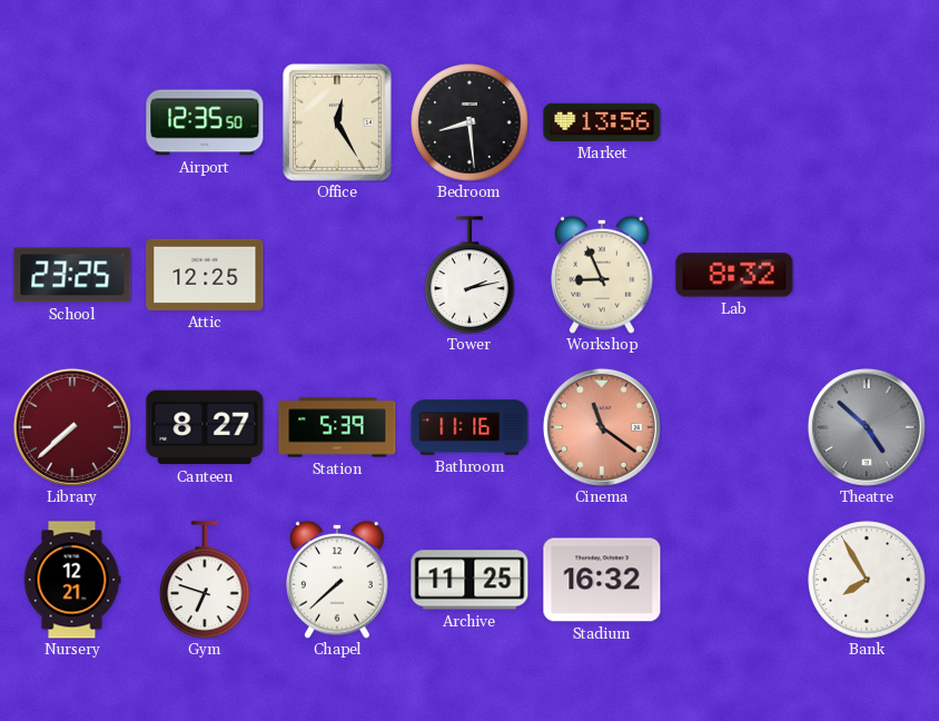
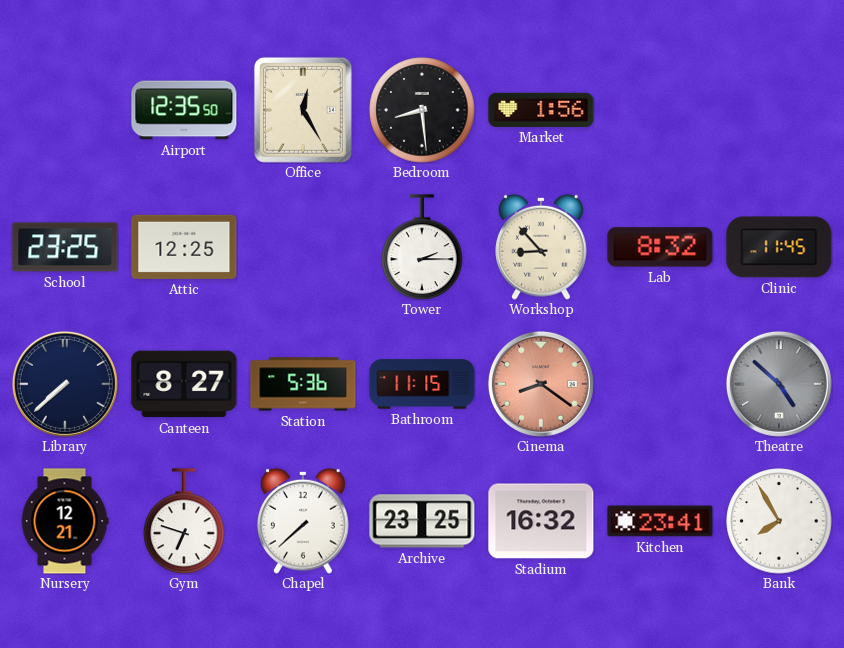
Market: 13:56 -> 1:56
Tower: 2:13 -> 2:15
Workshop: 8:56 -> 8:53
Clinic: none -> 11:45
Library dial: burgundy -> navy
Station: 5:39 -> 5:36
Bathroom: 11:16 -> 11:15
Cinema: 11:21 -> 8:21
Archive: 11:25 -> 23:25
Kitchen: none -> 23:41
